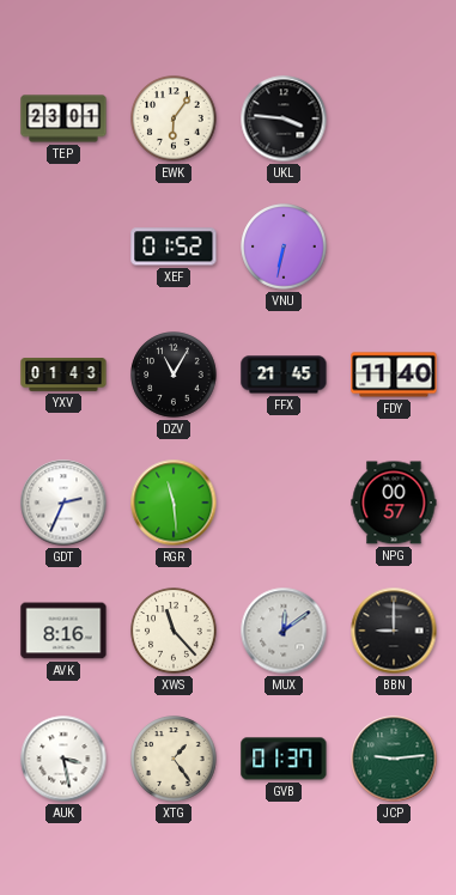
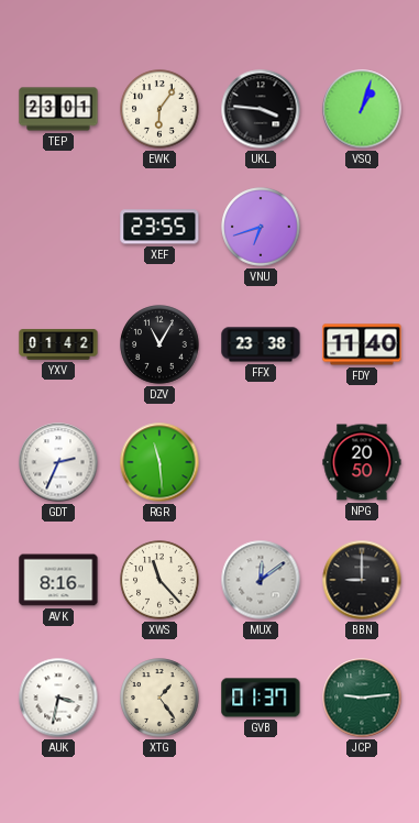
VSQ: none -> 1:03
XEF: 01:52 -> 23:55
VNU: 6:32 -> 6:42
YXV: 01:43 -> 01:42
FFX: 21:45 -> 23:38
NPG: 00:57 -> 20:50
AUK: 3:28 -> 3:32
